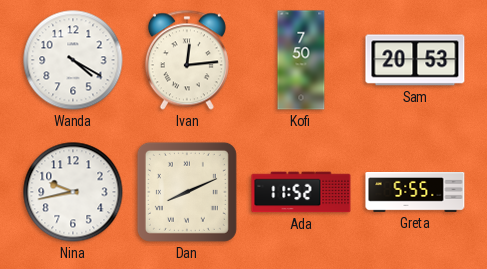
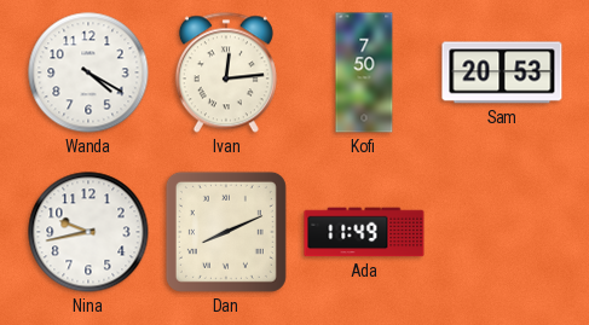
Ada: 11:52 -> 11:49
Greta: 5:55 -> none
